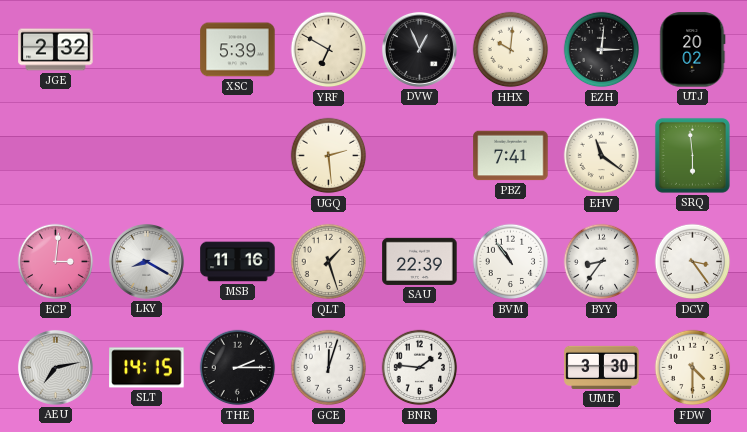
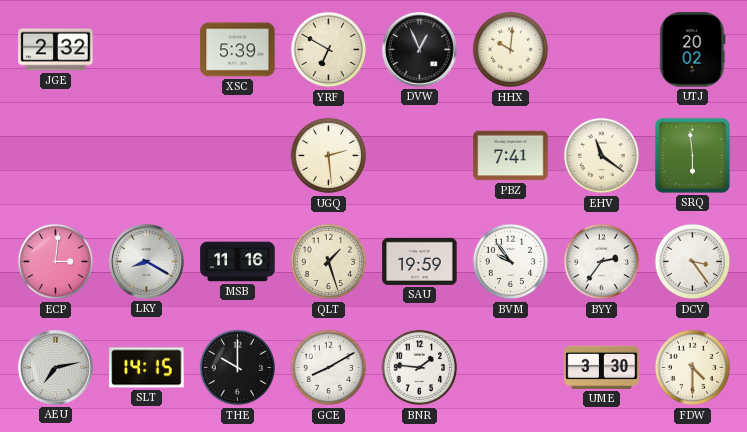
EZH: 3:01 -> none
SAU: 22:39 -> 19:59
BVM: 10:54 -> 9:54
BYY: 8:36 -> 2:36
THE: 2:15 -> 10:00
GCE: 12:03 -> 8:10
